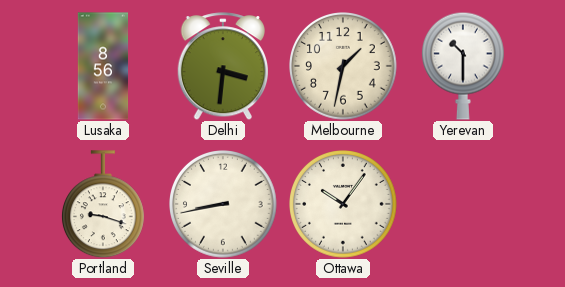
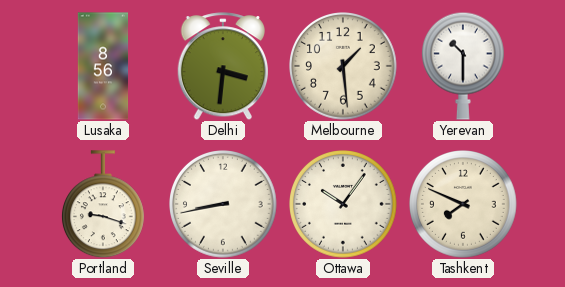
Melbourne: 1:32 -> 1:29
Tashkent: none -> 7:49
